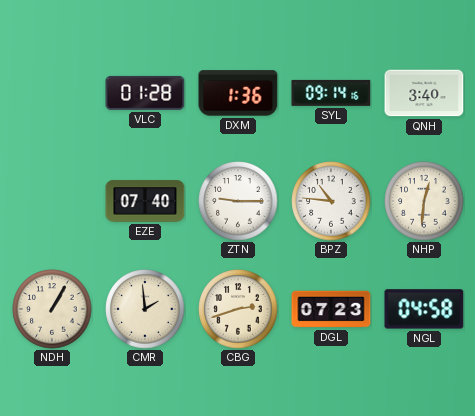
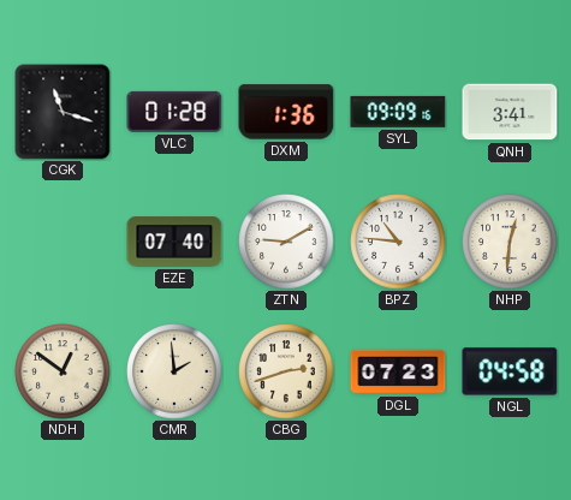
CGK: none -> 11:18
SYL: 09:14 -> 09:09
QNH: 3:40 -> 3:41
ZTN: 9:15 -> 9:10
NDH: 1:05 -> 12:51
